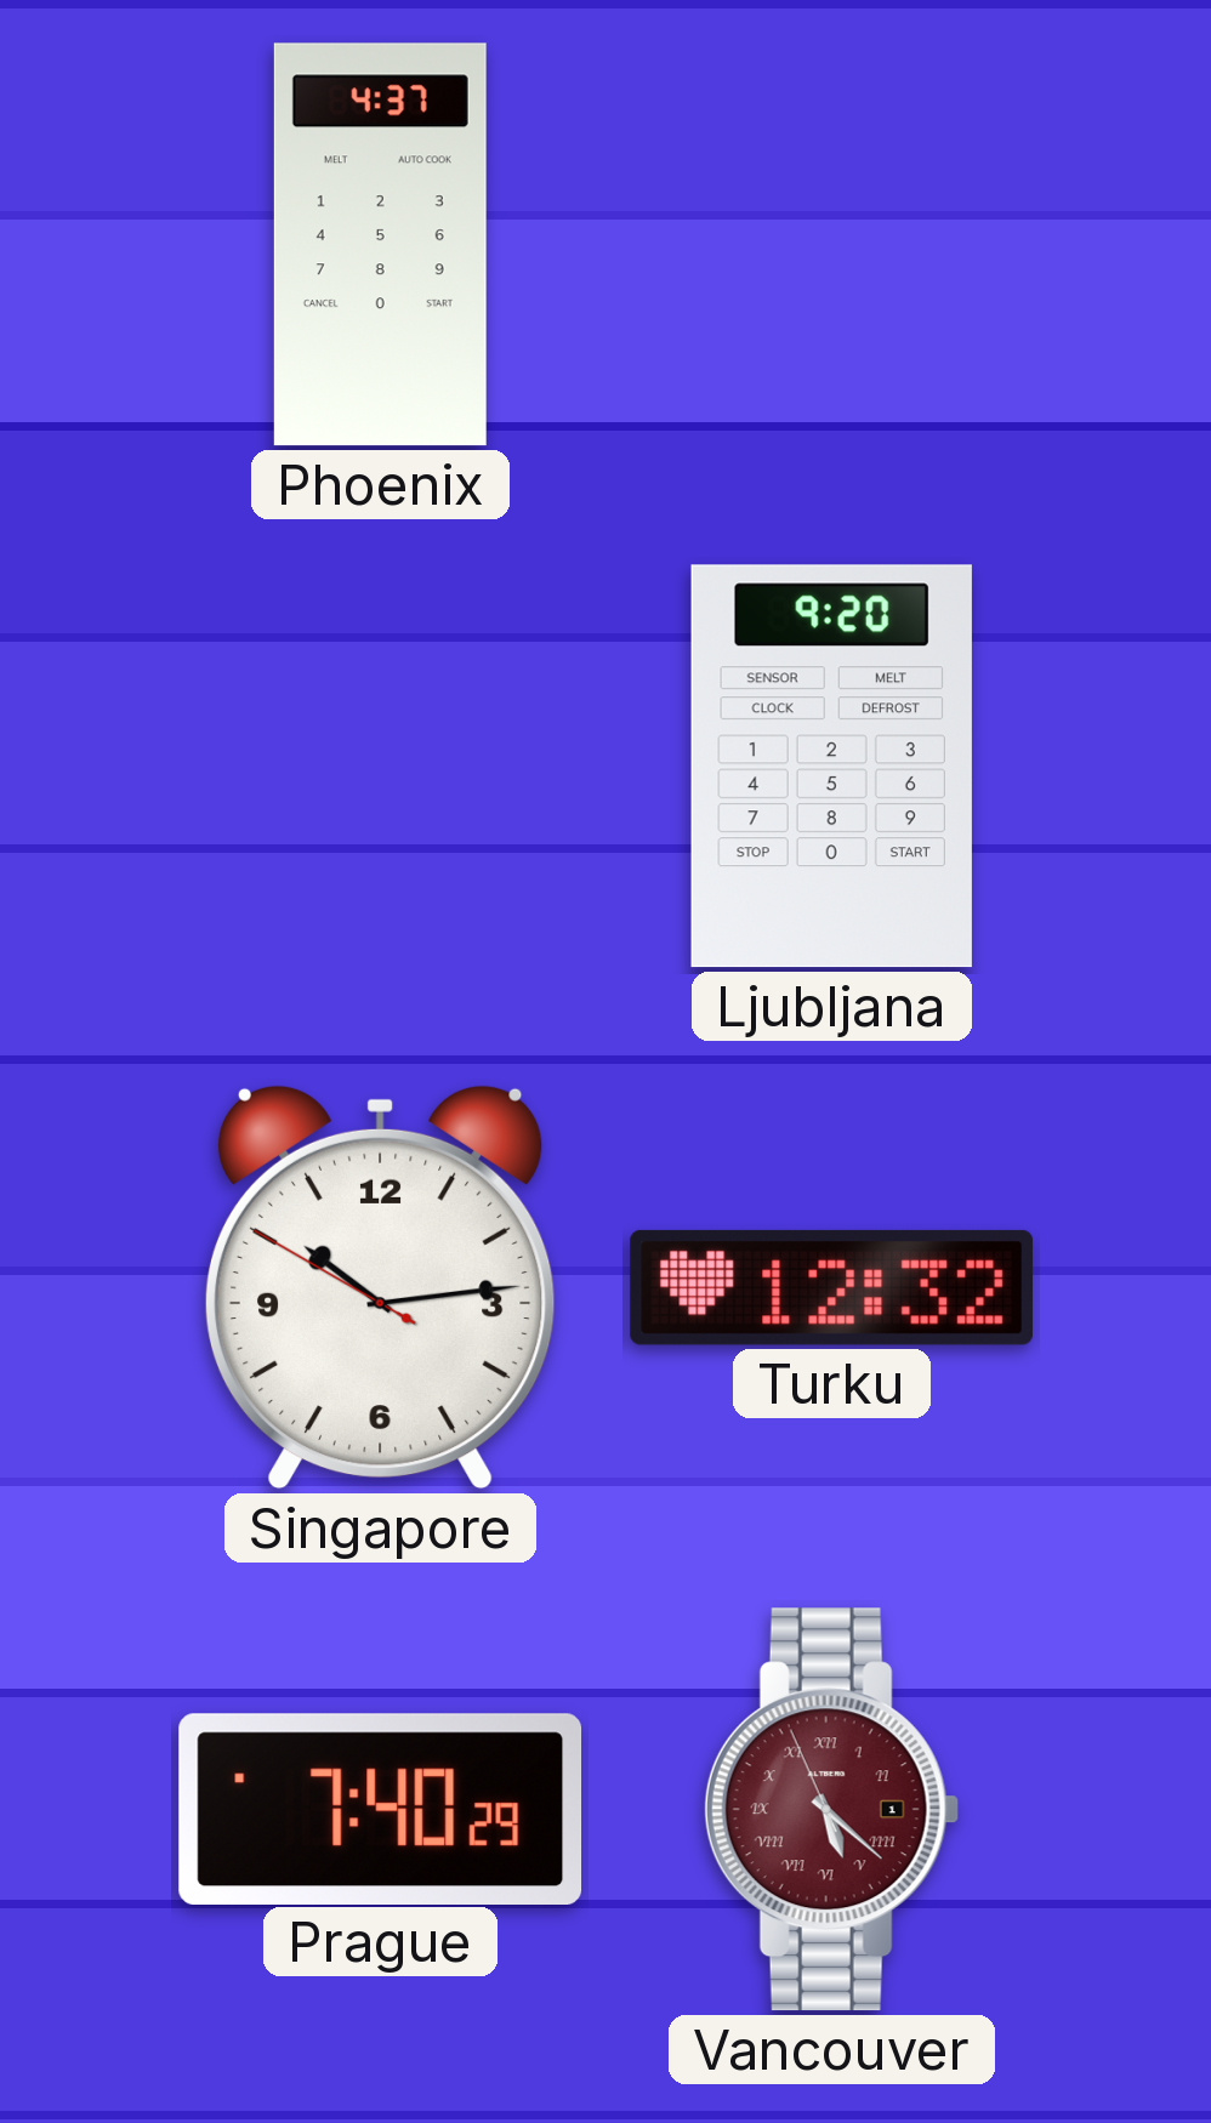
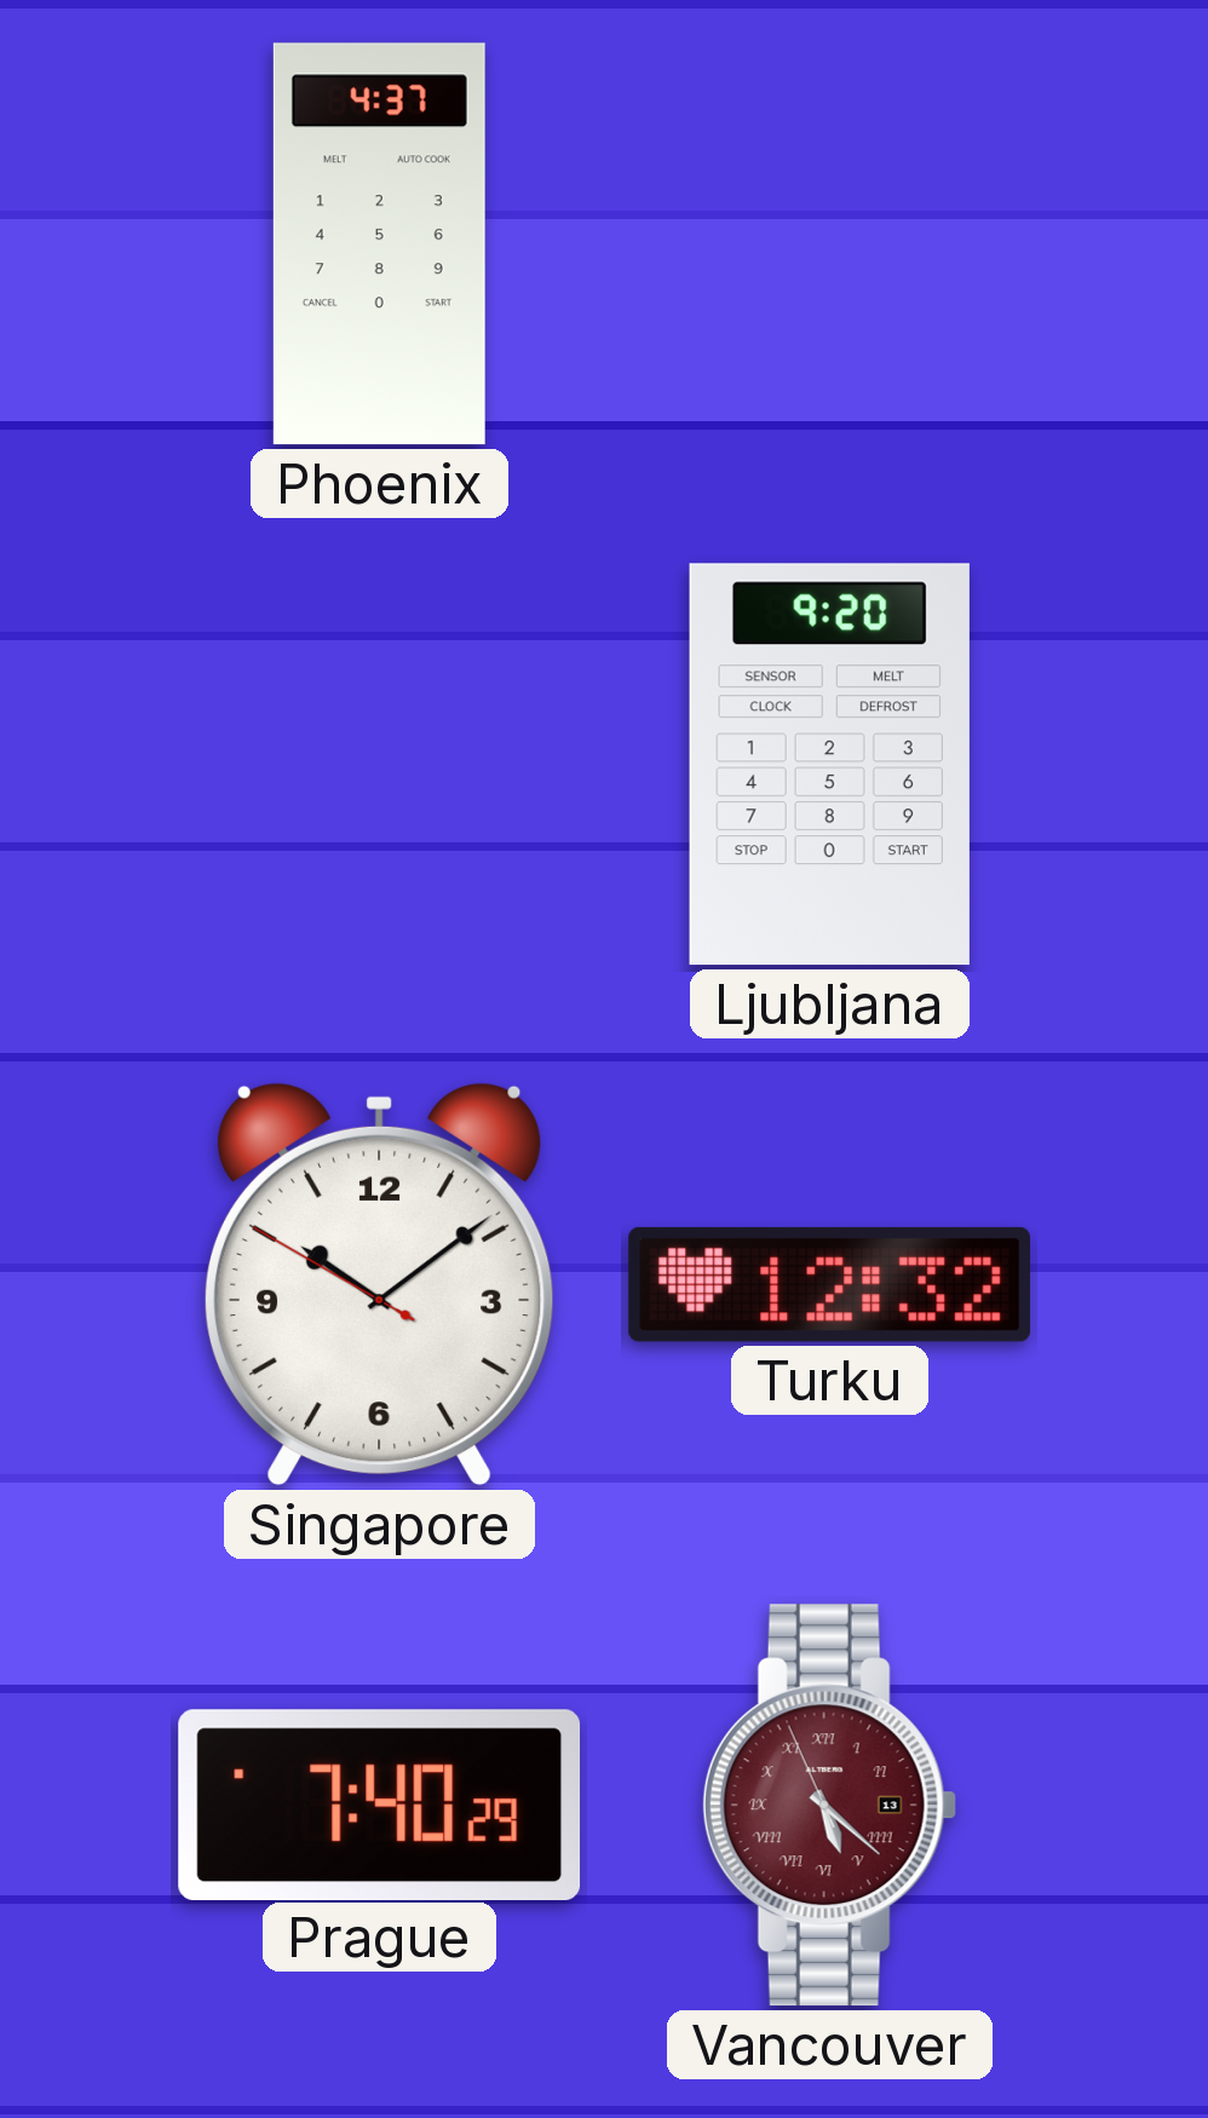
Singapore: 10:13 -> 10:08
Vancouver date: 1 -> 13
